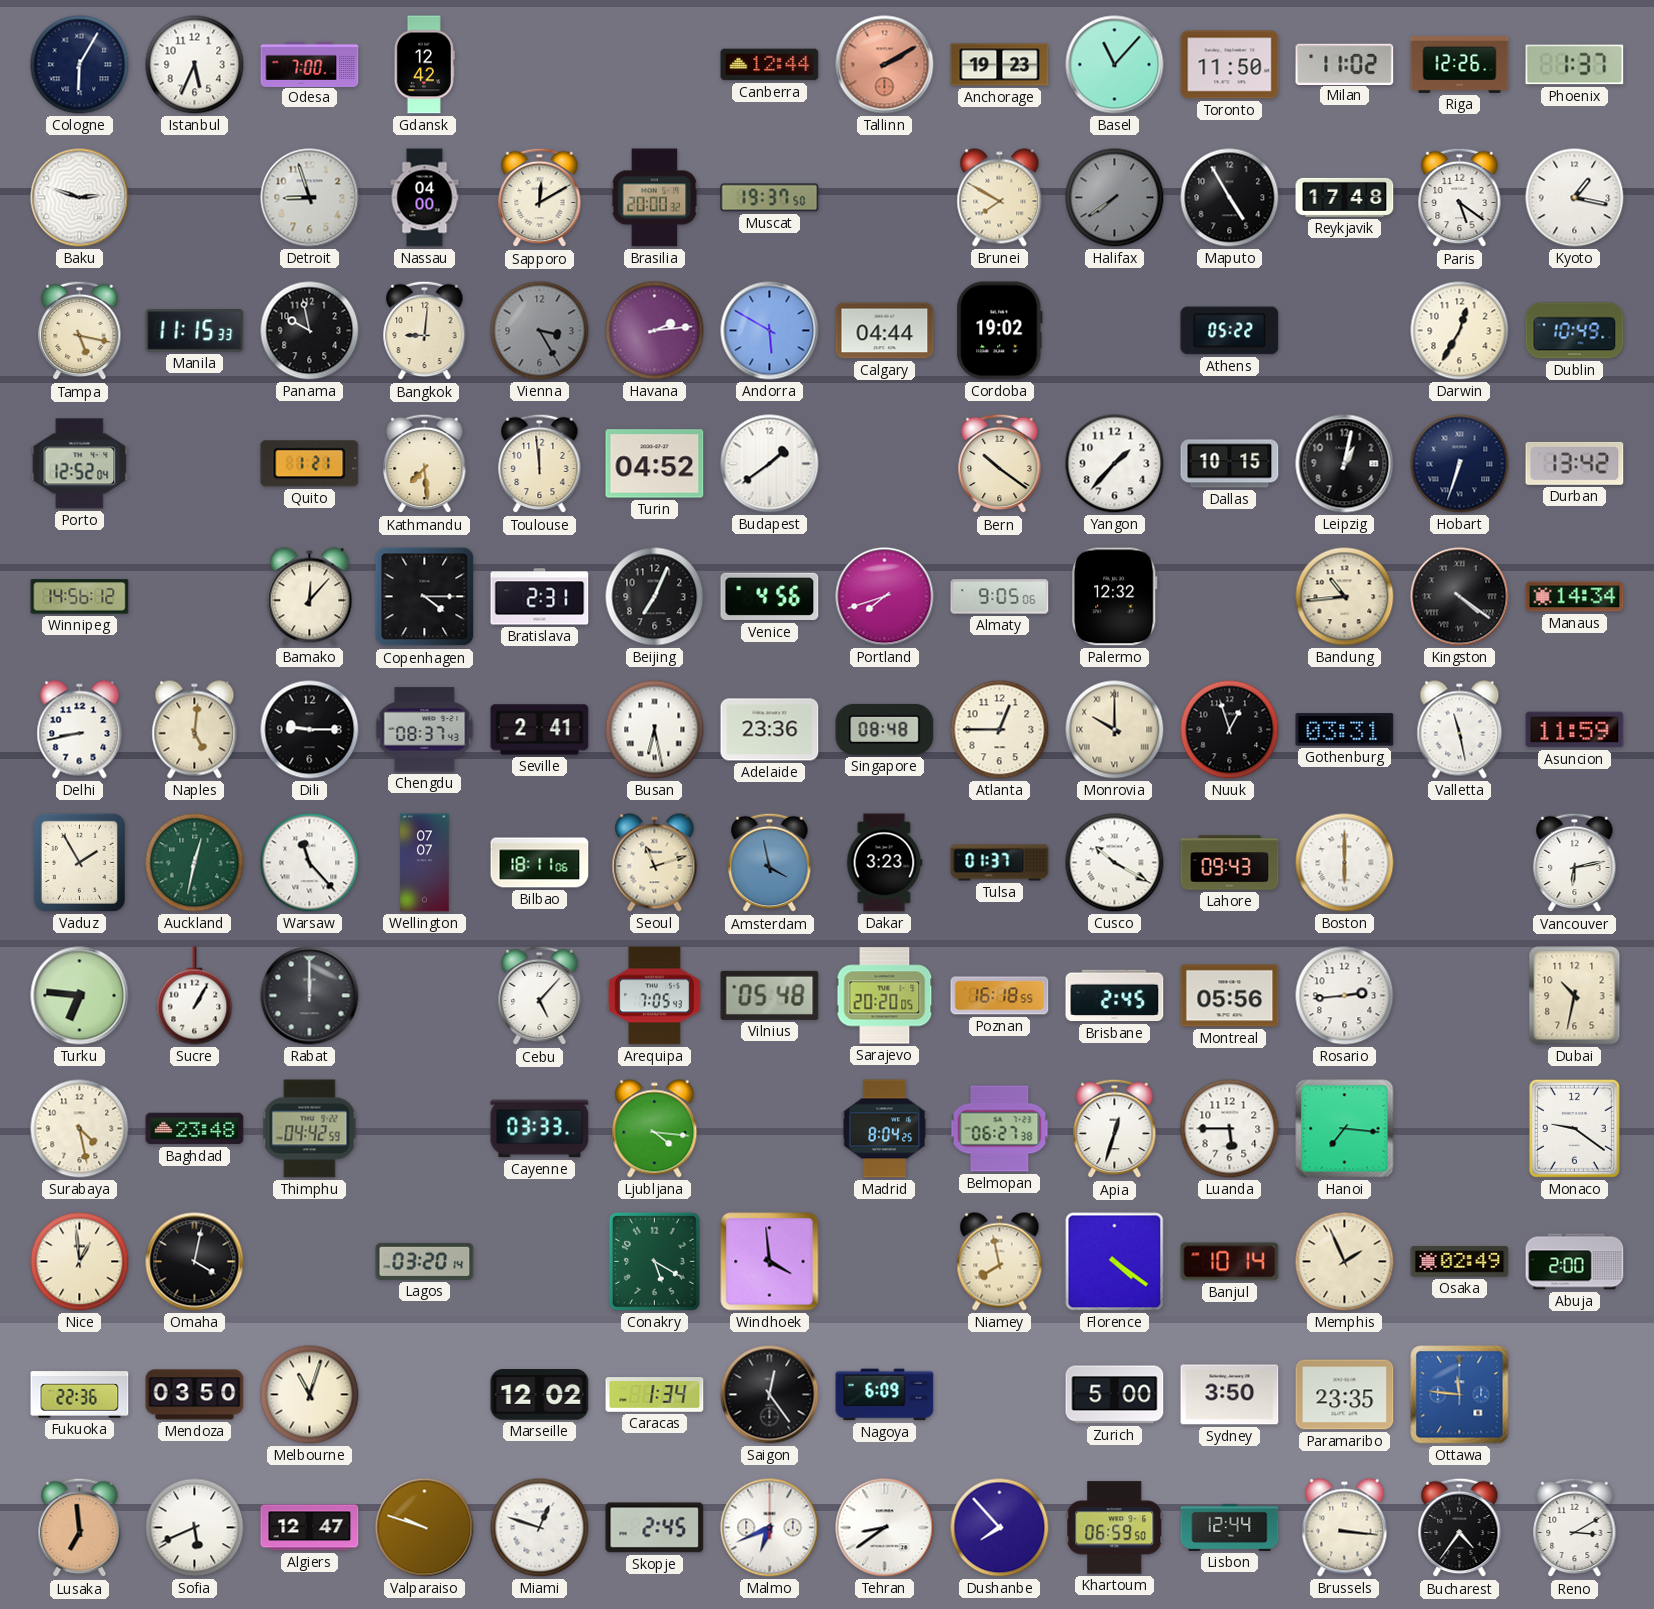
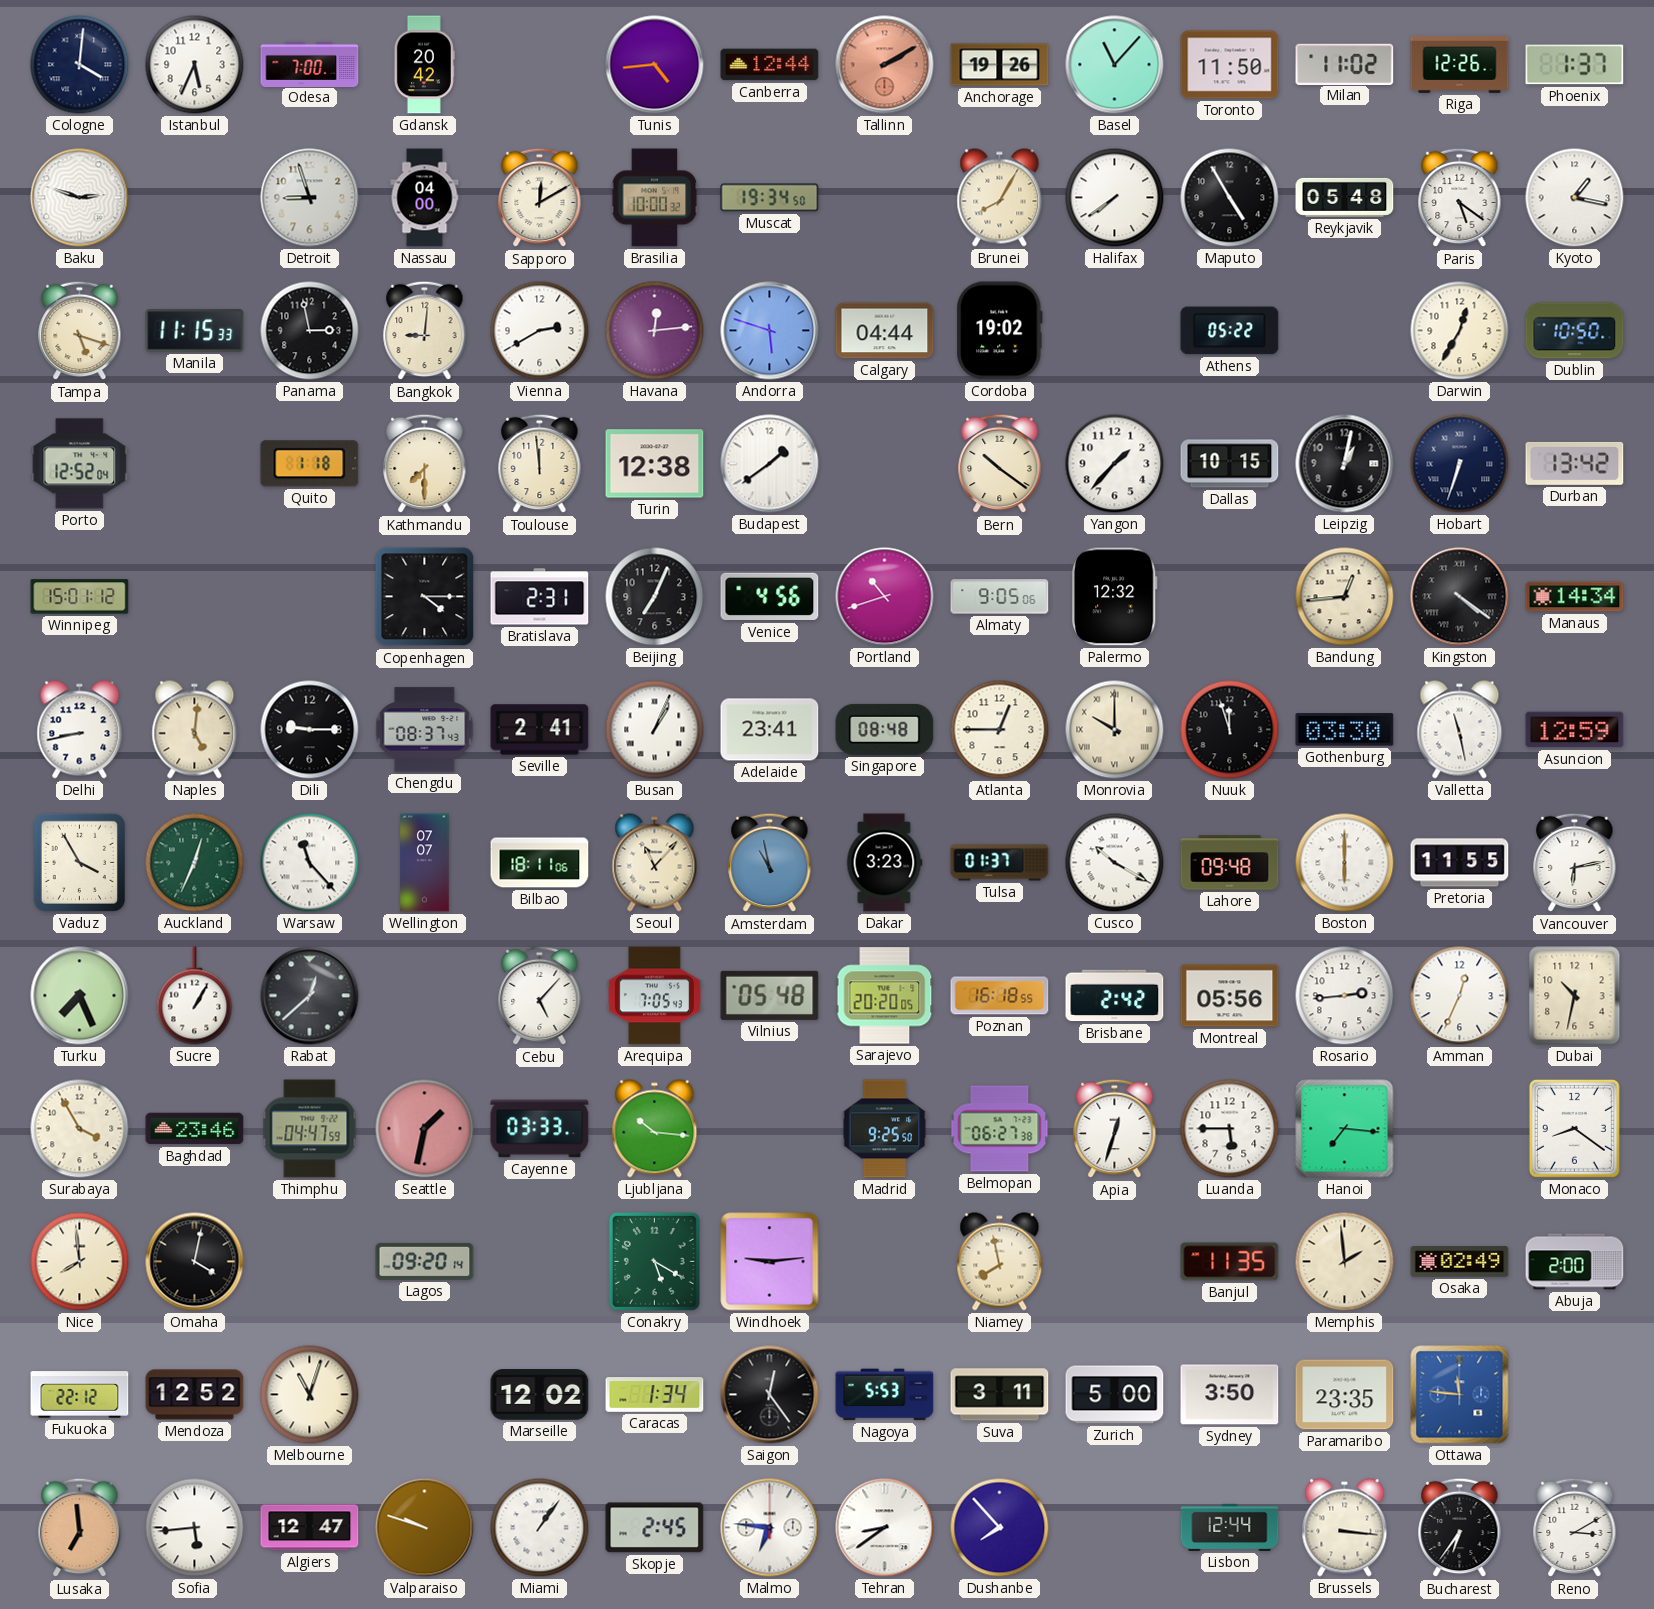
Cologne: 6:05 -> 4:01
Gdansk: 12:42 -> 20:42
Tunis: none -> 4:44
Anchorage: 19:23 -> 19:26
Brasilia: 20:00 -> 10:00
Muscat: 19:37 -> 19:34
Brunei: 7:50 -> 8:05
Halifax dial: grey -> white
Reykjavik: 17:48 -> 05:48
Tampa: 5:17 -> 5:18
Panama: 9:58 -> 2:58
Vienna: 3:25 -> 2:40
Vienna dial: grey -> white
Havana: 2:14 -> 12:14
Andorra: 5:50 -> 5:48
Dublin: 10:49 -> 10:50
Quito: 1:21 -> 1:18
Kathmandu: 7:29 -> 7:30
Turin: 04:52 -> 12:38
Winnipeg: 14:56 -> 15:01
Bamako: 12:07 -> none
Portland: 7:42 -> 10:42
Bandung: 10:44 -> 12:44
Busan: 6:28 -> 1:04
Adelaide: 23:36 -> 23:41
Nuuk: 12:57 -> 11:57
Gothenburg: 03:31 -> 03:30
Asuncion: 11:59 -> 12:59
Vaduz: 1:55 -> 3:55
Auckland: 12:32 -> 12:34
Seoul: 11:12 -> 11:07
Amsterdam: 3:58 -> 10:58
Lahore: 09:43 -> 09:48
Pretoria: none -> 11:55
Turku: 6:46 -> 7:26
Rabat: 12:00 -> 12:38
Brisbane: 2:45 -> 2:42
Amman: none -> 12:34
Surabaya: 4:28 -> 3:55
Baghdad: 23:48 -> 23:46
Thimphu: 04:42 -> 04:47
Seattle: none -> 1:32
Ljubljana: 4:16 -> 10:16
Madrid: 8:04 -> 9:25
Monaco: 9:21 -> 8:21
Nice: 12:59 -> 7:59
Lagos: 03:20 -> 09:20
Windhoek: 3:59 -> 9:14
Florence: 4:21 -> none
Banjul: 10:14 -> 11:35
Memphis: 1:56 -> 1:59
Fukuoka: 22:36 -> 22:12
Mendoza: 03:50 -> 12:52
Nagoya: 6:09 -> 5:53
Suva: none -> 3:11
Sofia: 5:41 -> 5:44
Miami: 12:48 -> 1:06
Malmo: 6:41 -> 6:46
Khartoum: 06:59 -> none
Bucharest: 4:36 -> 6:36
